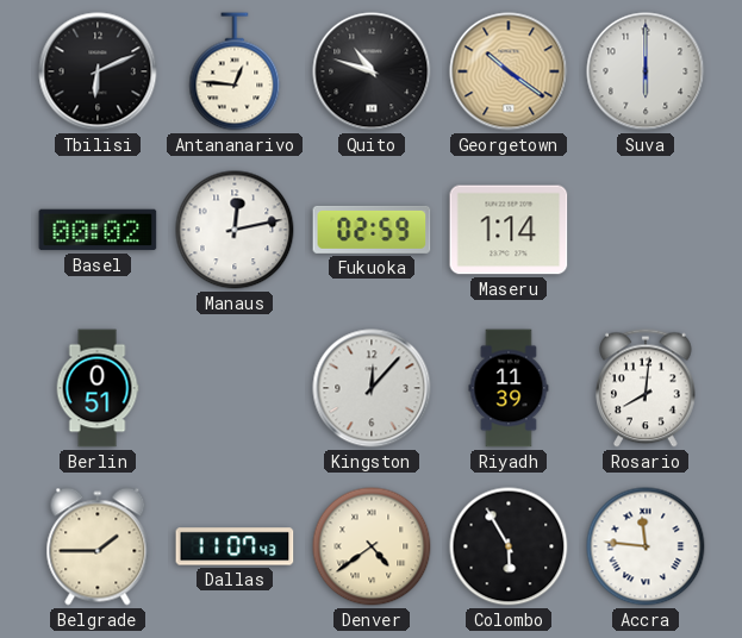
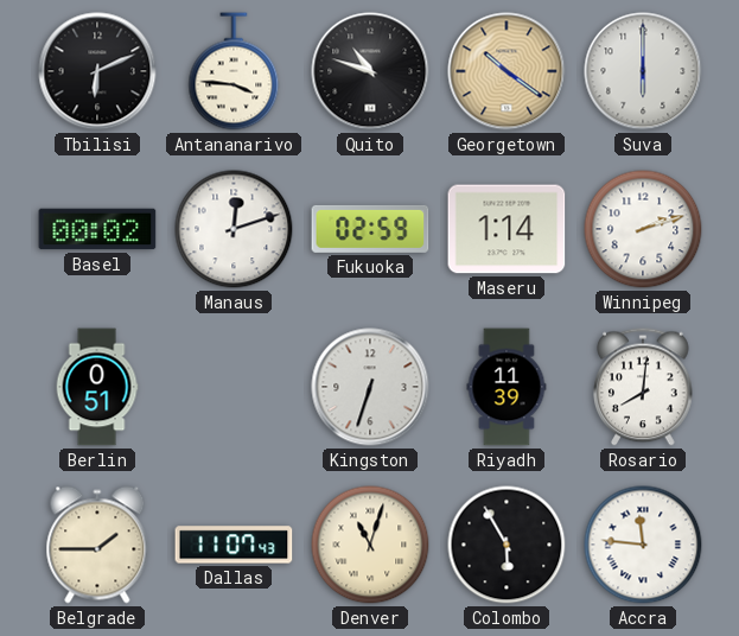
Antananarivo: 12:46 -> 3:46
Manaus: 12:13 -> 12:12
Winnipeg: none -> 2:12
Kingston: 12:07 -> 6:33
Denver: 4:39 -> 11:03
